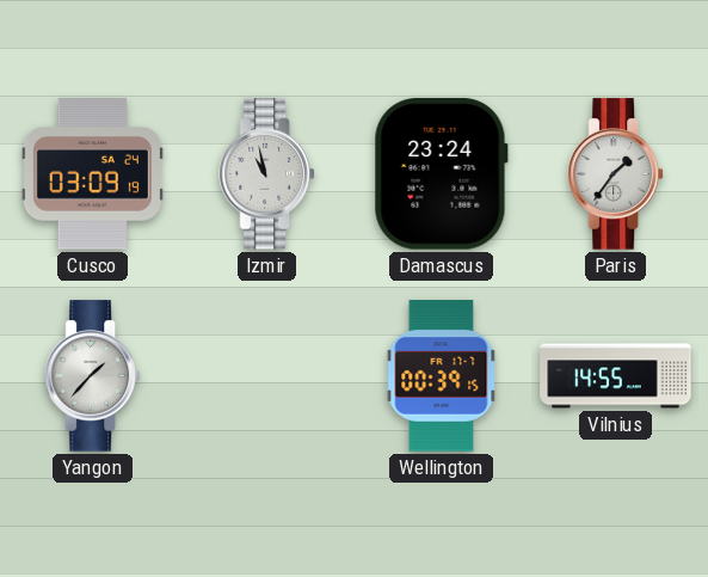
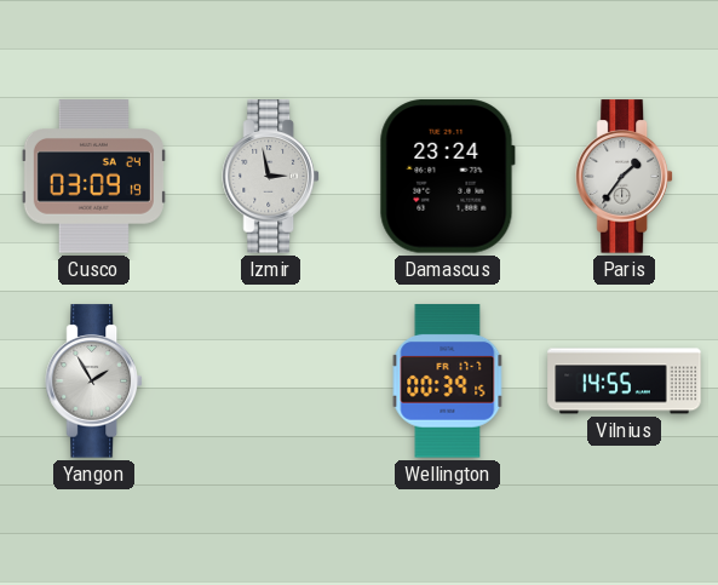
Izmir: 10:58 -> 2:58
Yangon: 1:37 -> 1:55
